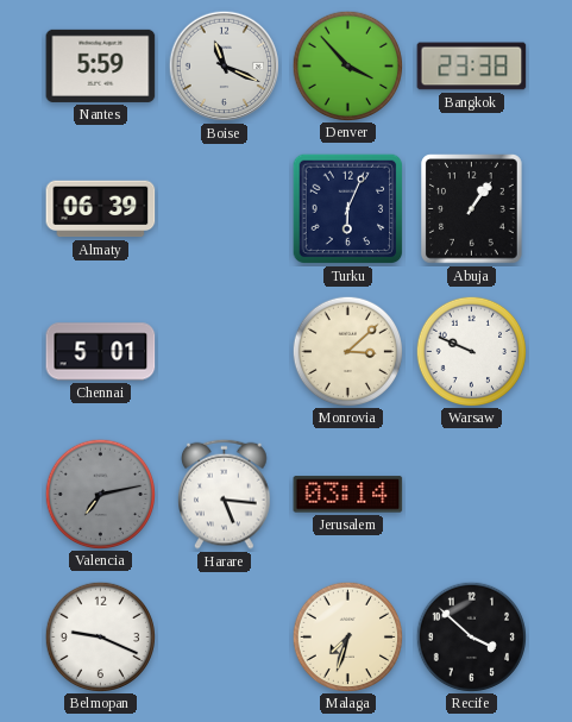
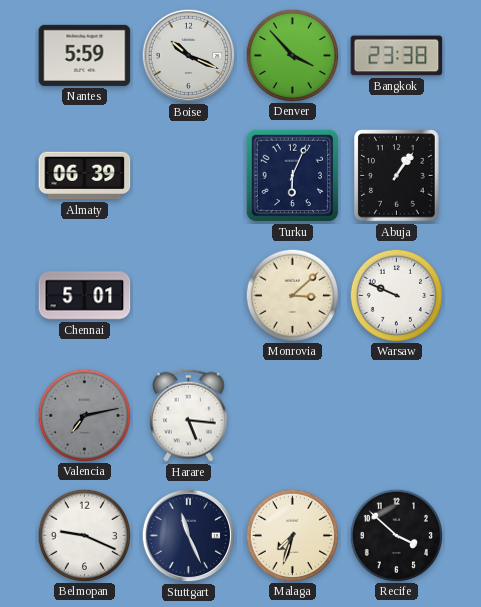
Boise: 11:19 -> 10:19
Jerusalem: 03:14 -> none
Stuttgart: none -> 11:26
